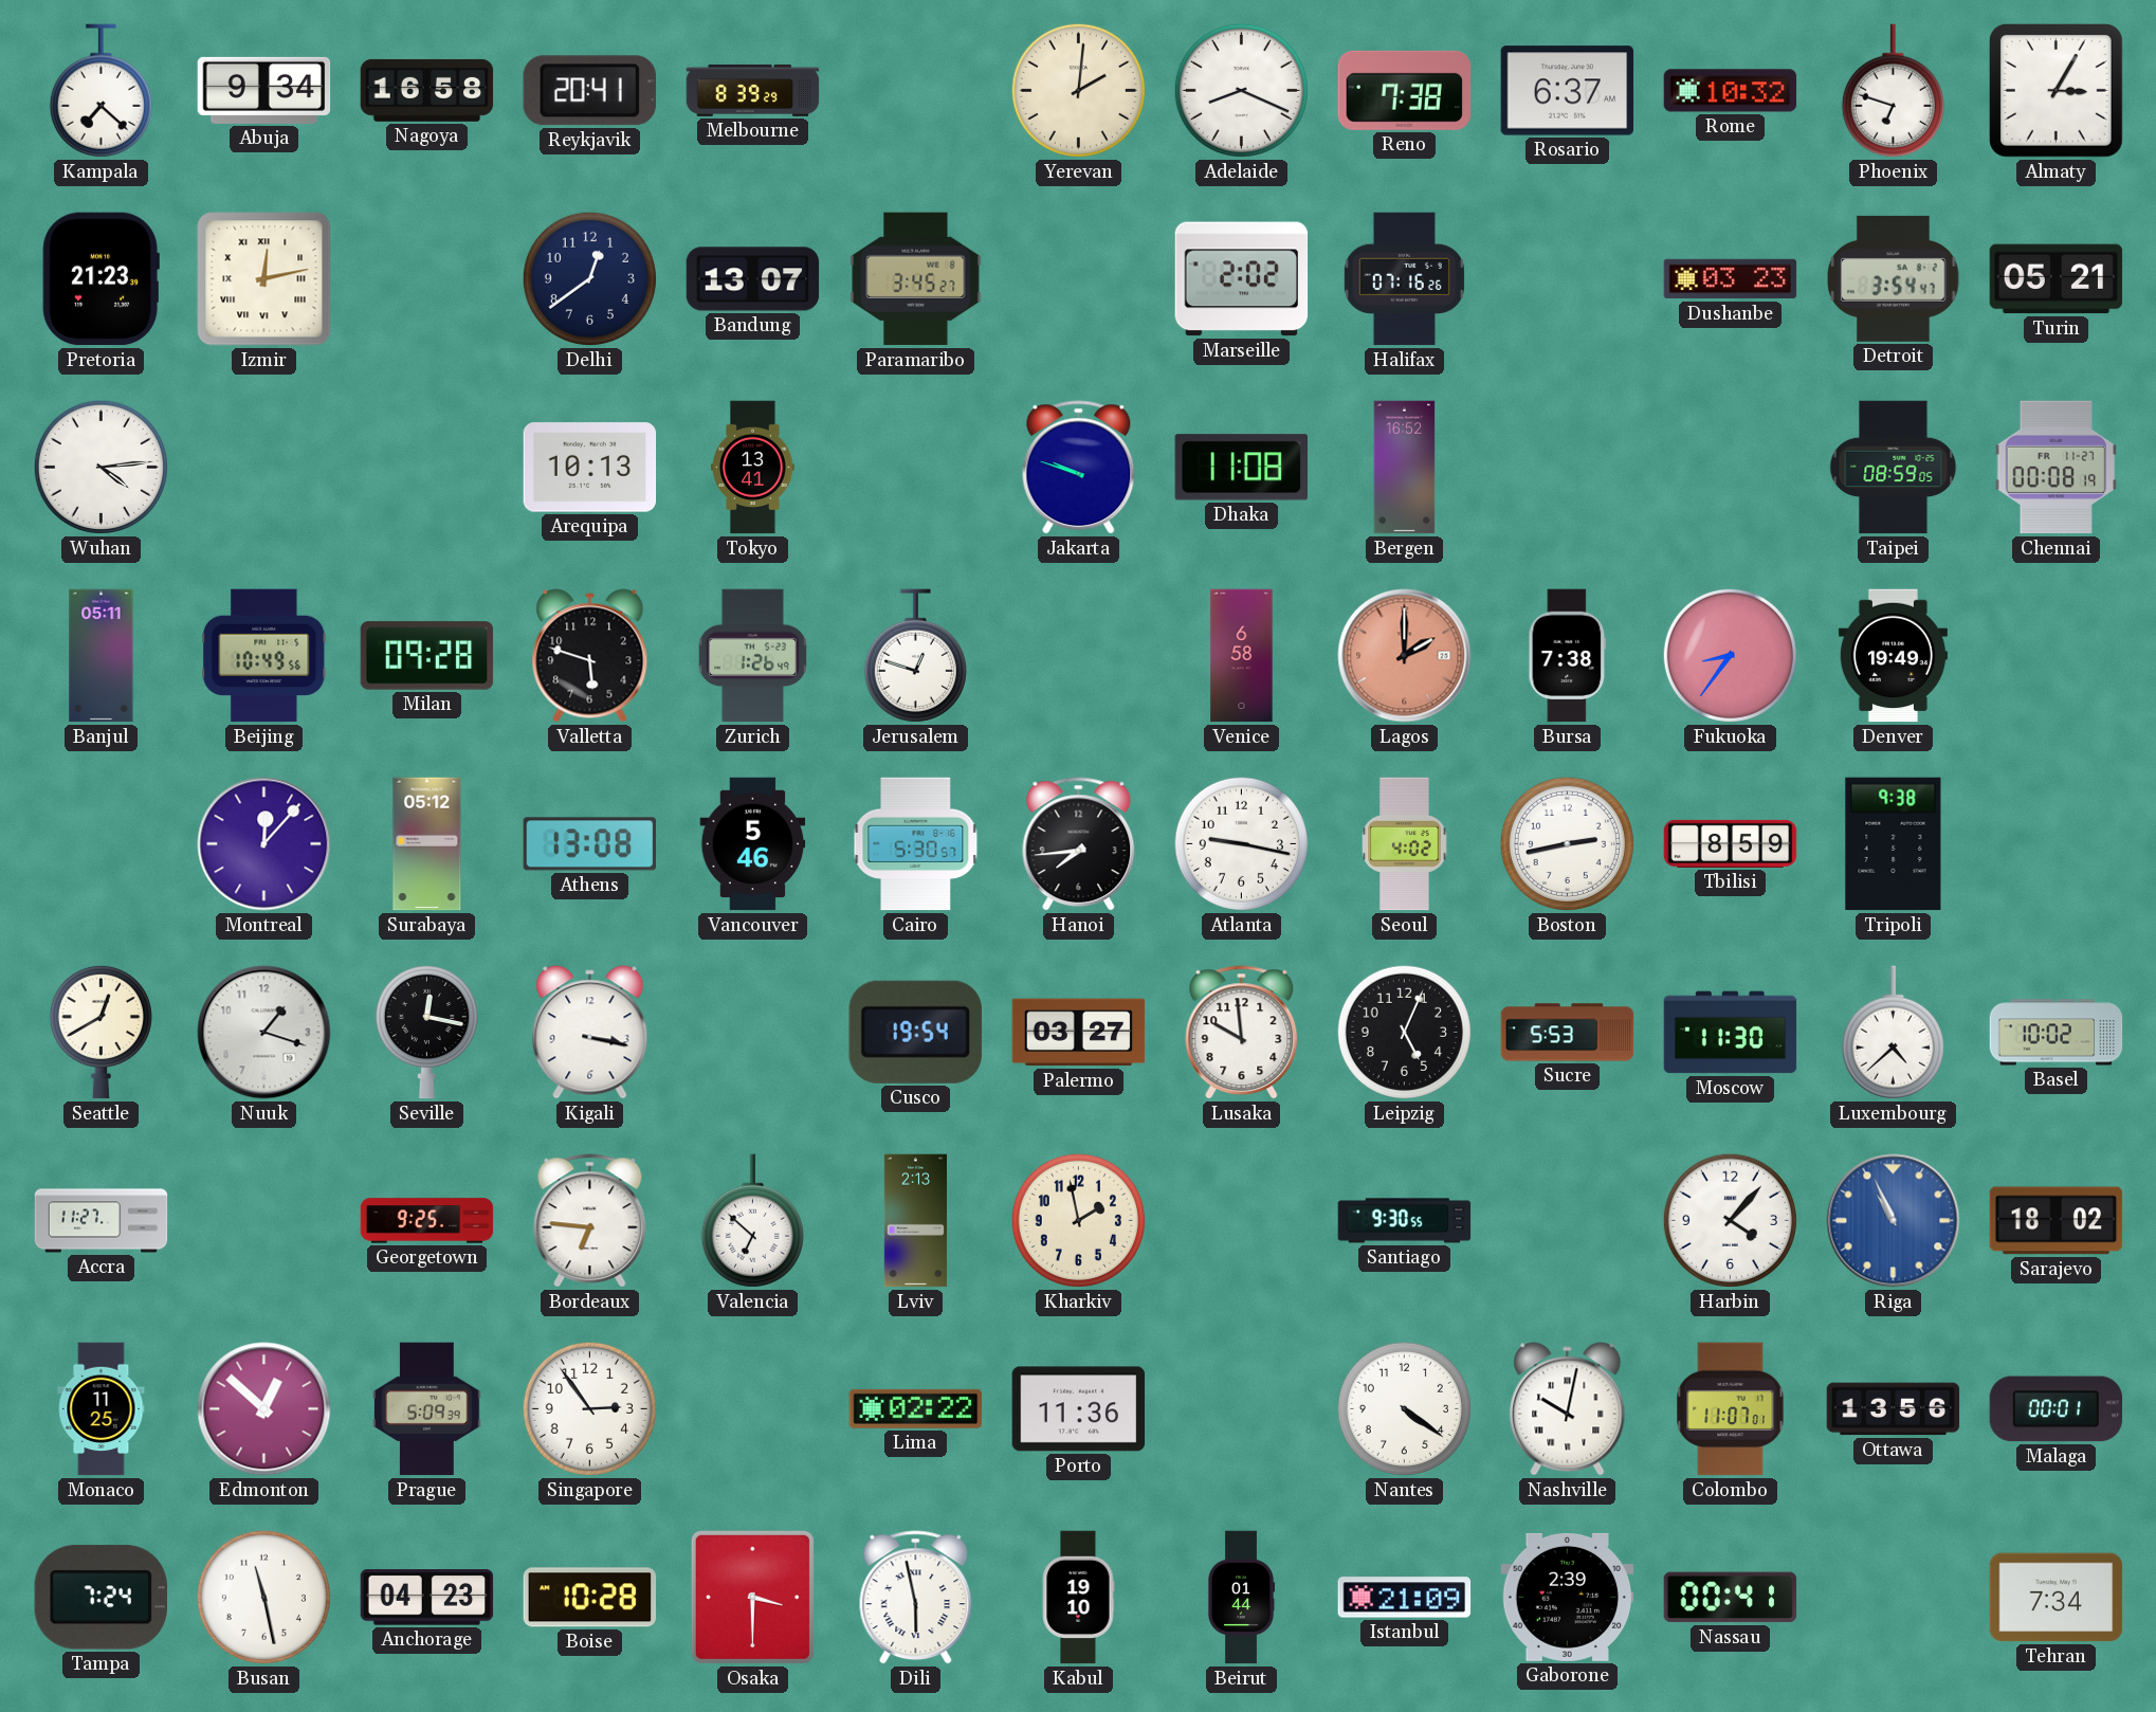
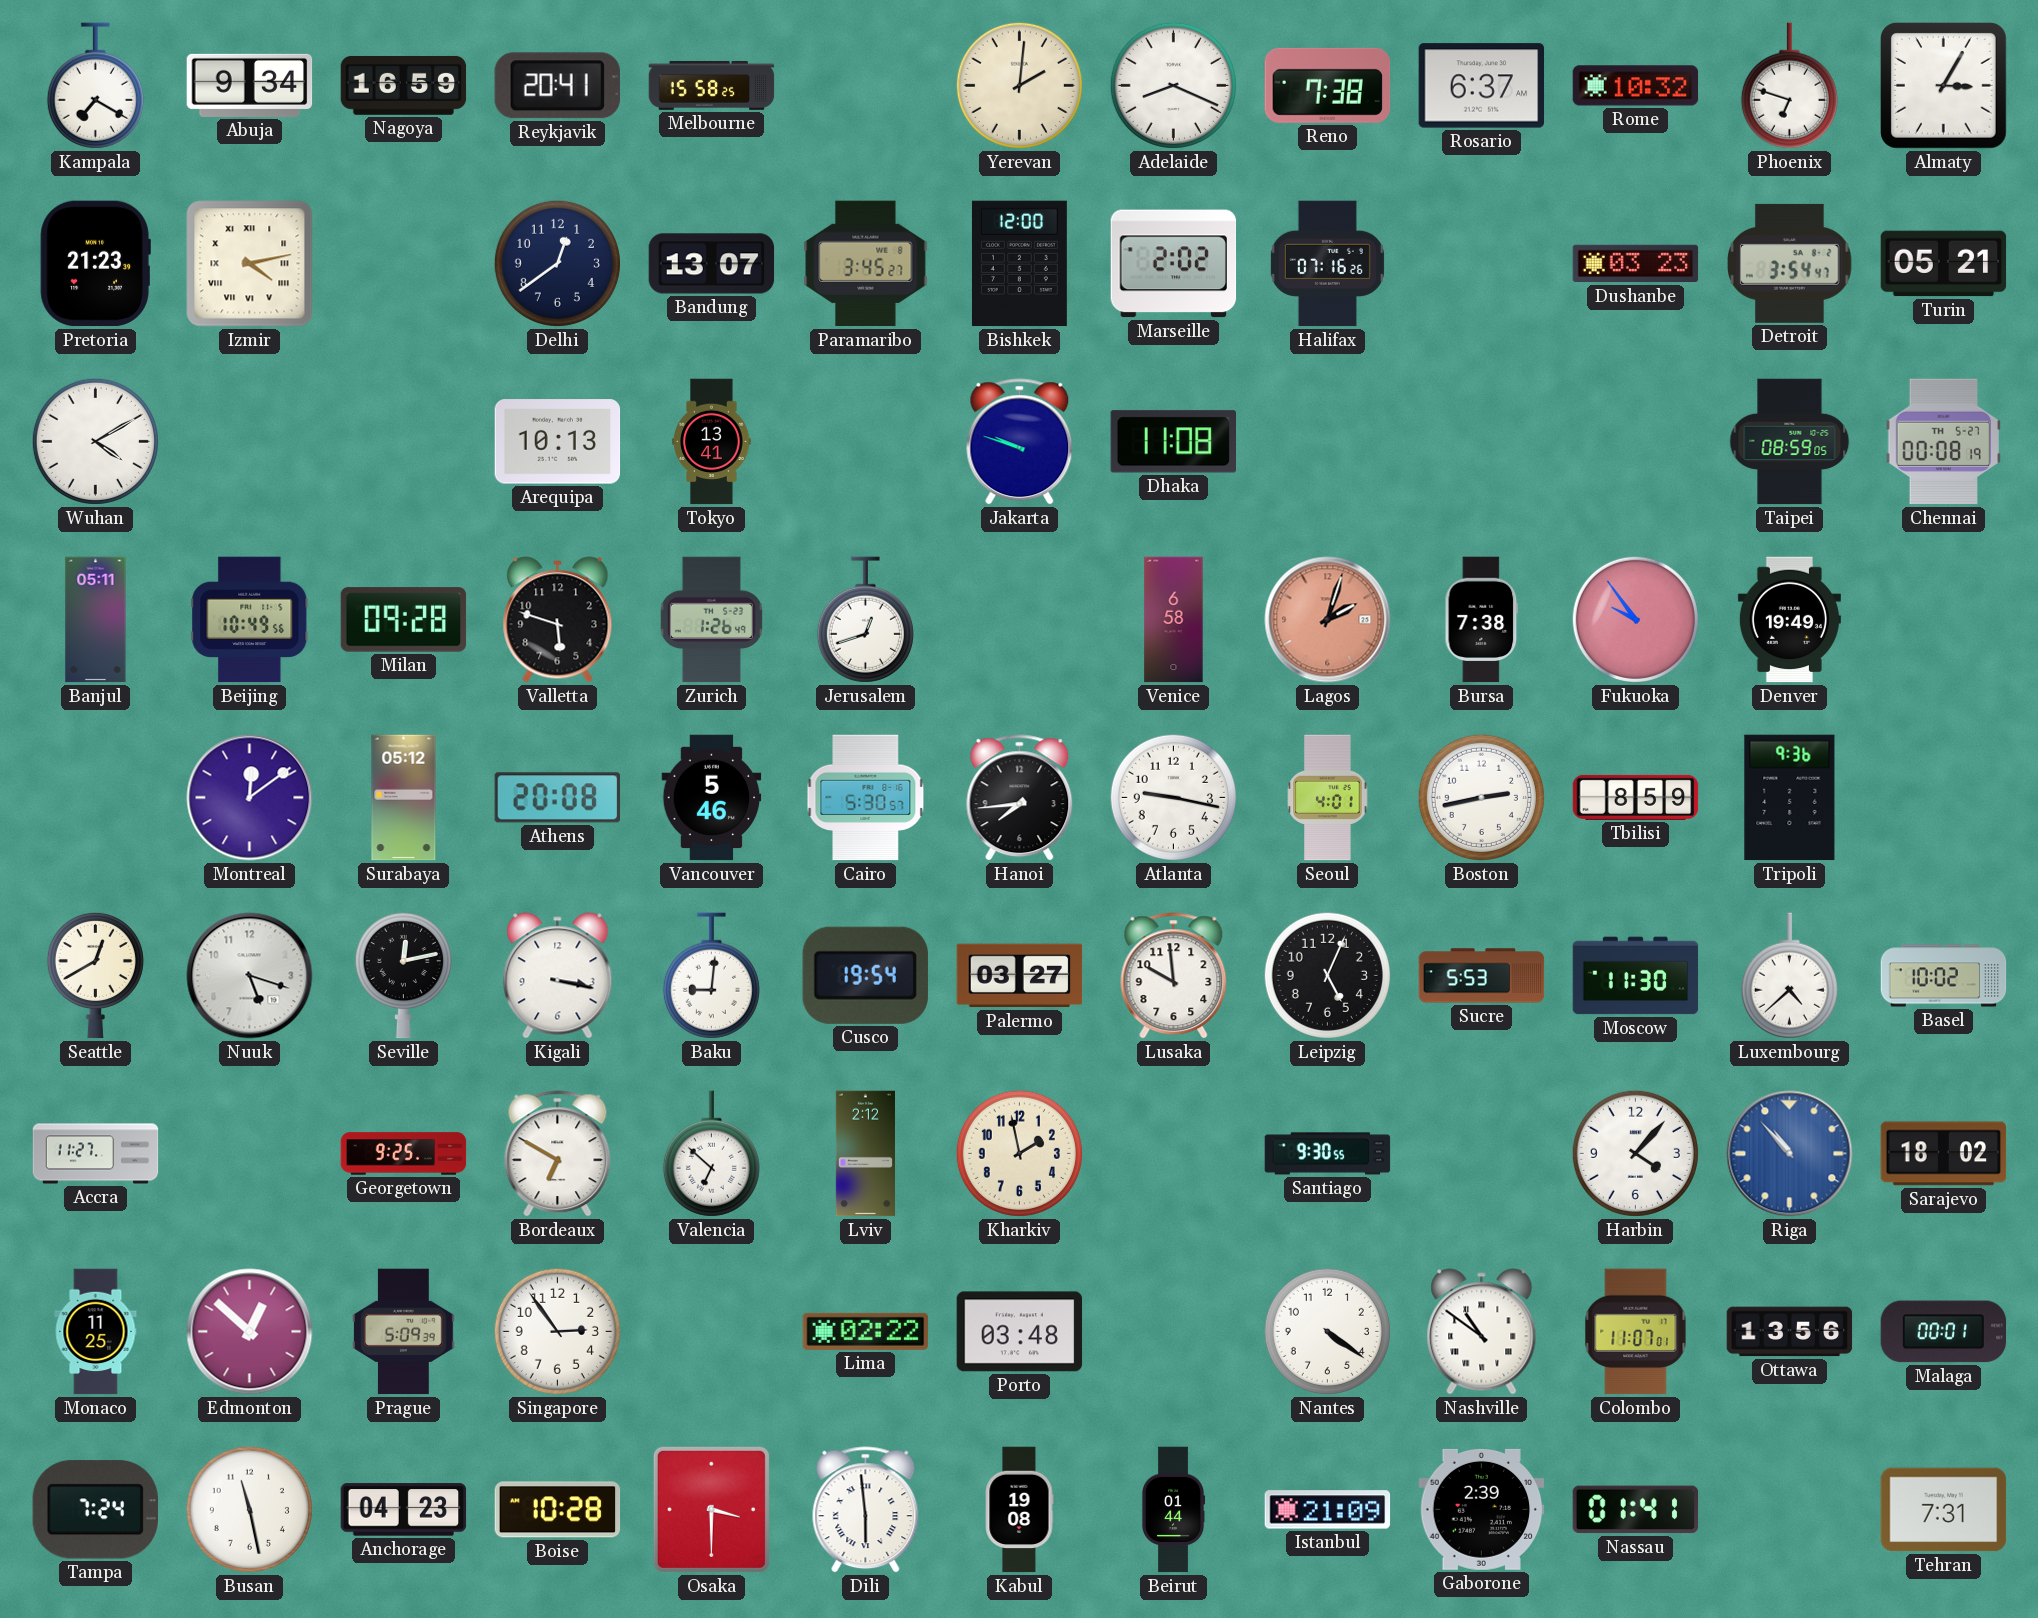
Kampala: 7:22 -> 7:20
Nagoya: 16:58 -> 16:59
Melbourne: 8:39 -> 15:58
Izmir: 12:13 -> 4:13
Bishkek: none -> 12:00
Wuhan: 4:14 -> 4:10
Bergen: 16:52 -> none
Chennai date: FR 11-27 -> TH 5-27
Jerusalem: 12:48 -> 12:42
Lagos: 2:00 -> 2:03
Fukuoka: 8:36 -> 9:54
Montreal: 12:07 -> 12:09
Athens: 13:08 -> 20:08
Seoul: 4:02 -> 4:01
Tripoli: 9:38 -> 9:36
Nuuk: 1:18 -> 5:18
Seville: 12:17 -> 12:13
Baku: none -> 9:01
Bordeaux: 6:46 -> 6:50
Lviv: 2:13 -> 2:12
Riga: 10:56 -> 10:53
Porto: 11:36 -> 03:48
Nashville: 10:02 -> 10:51
Dili: 5:58 -> 5:59
Kabul: 19:10 -> 19:08
Nassau: 00:41 -> 01:41
Tehran: 7:34 -> 7:31
